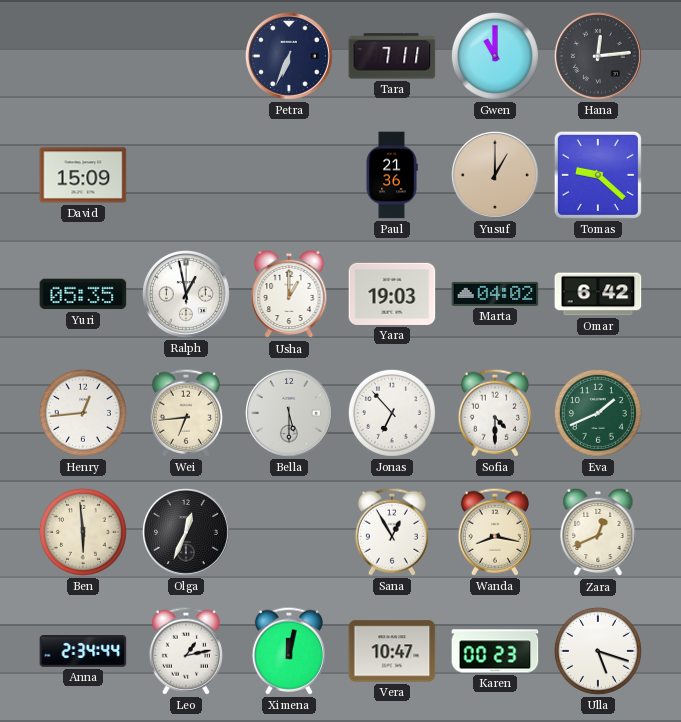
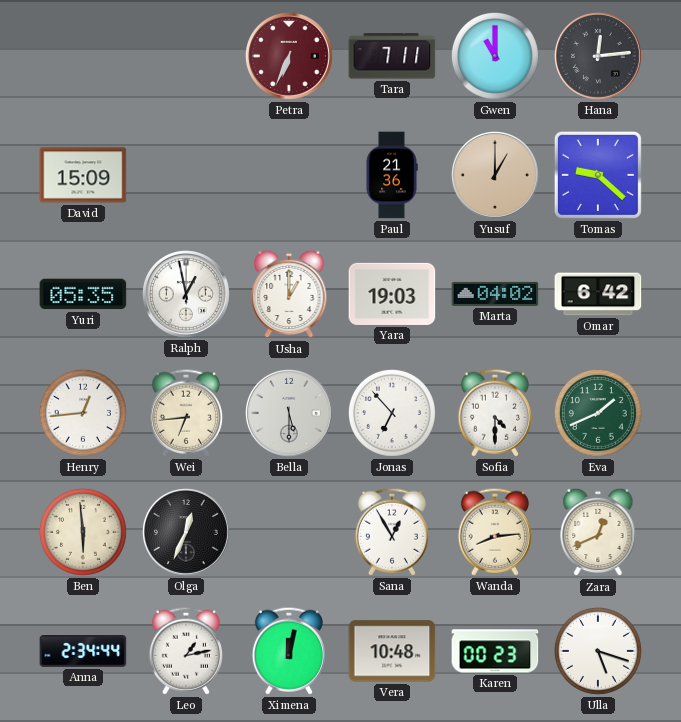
Petra dial: navy -> burgundy
Wanda: 8:17 -> 8:14
Vera: 10:47 -> 10:48
